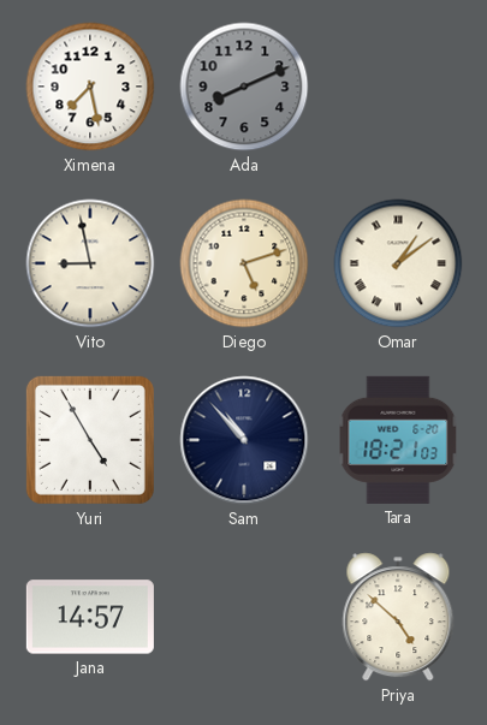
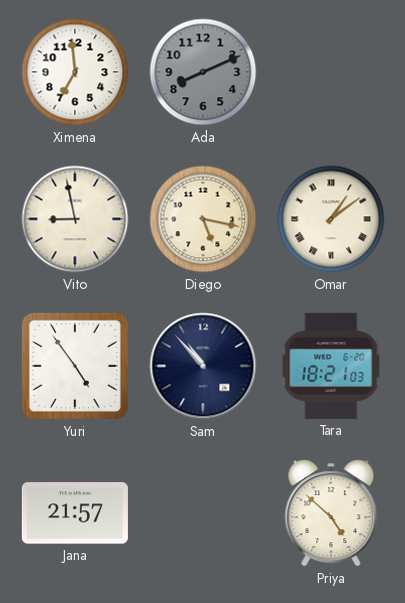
Ximena: 7:28 -> 6:59
Diego: 5:12 -> 5:17
Yuri: 4:55 -> 4:54
Jana: 14:57 -> 21:57
